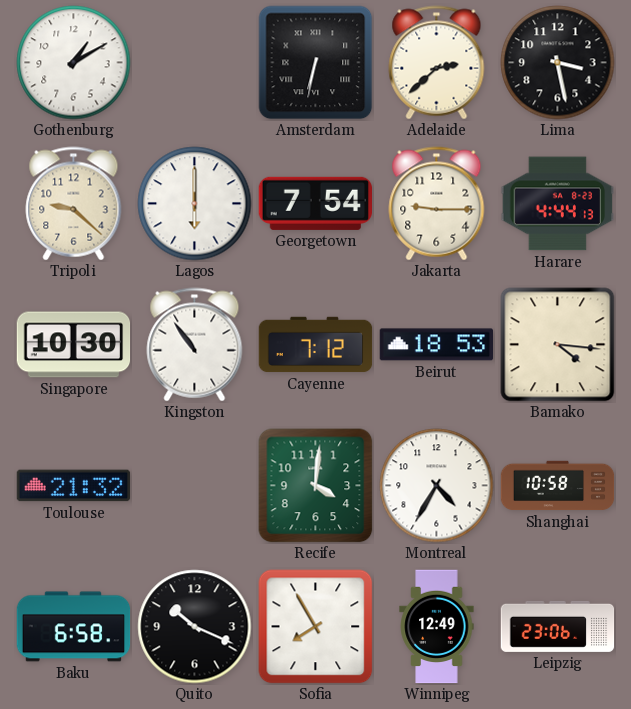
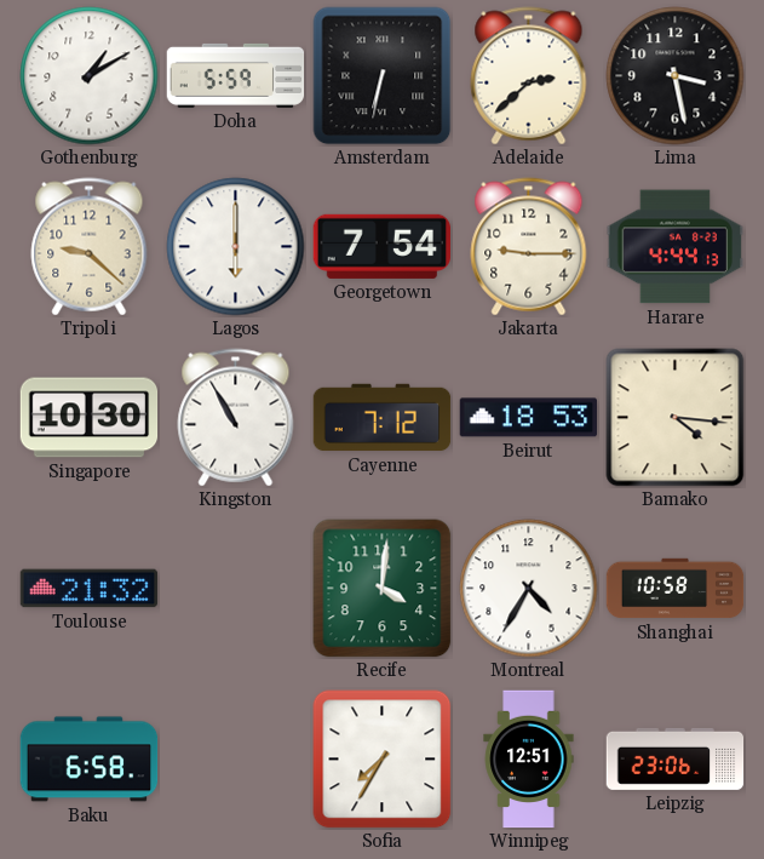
Doha: none -> 5:59
Kingston: 10:54 -> 10:55
Quito: 10:19 -> none
Sofia: 7:55 -> 7:35
Winnipeg: 12:49 -> 12:51
